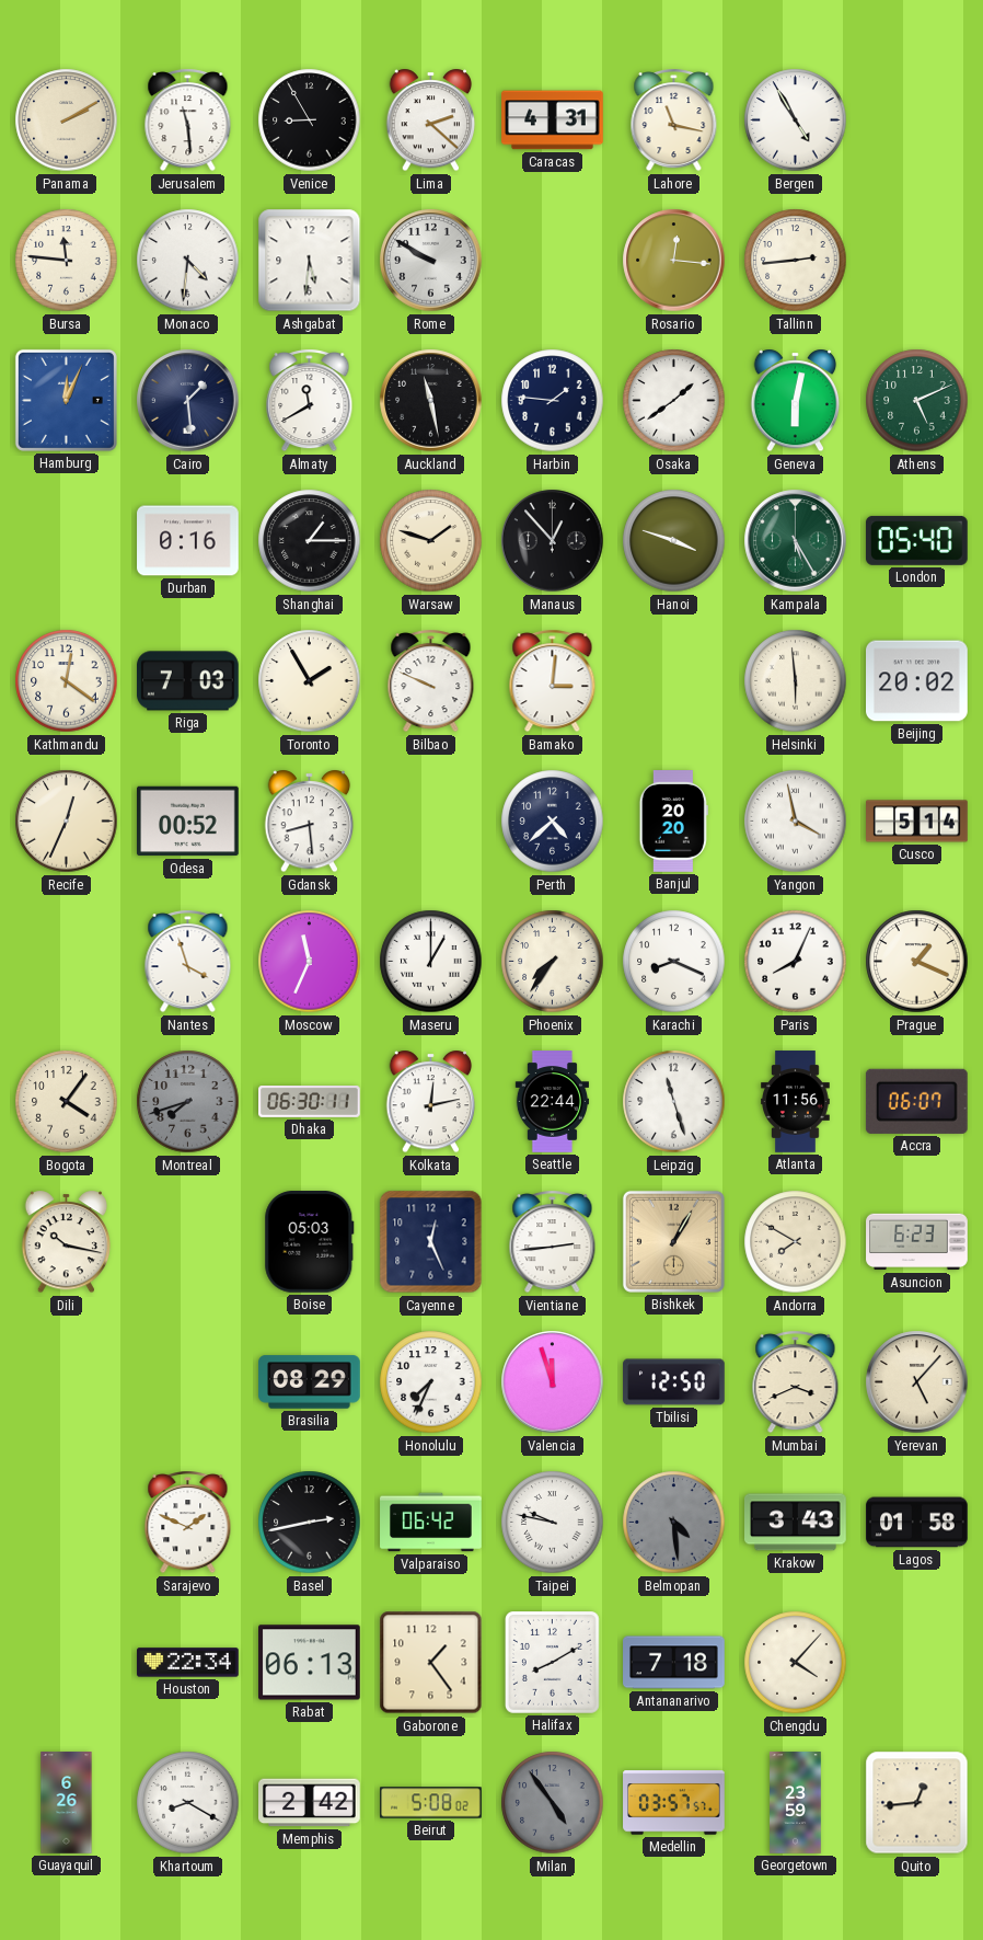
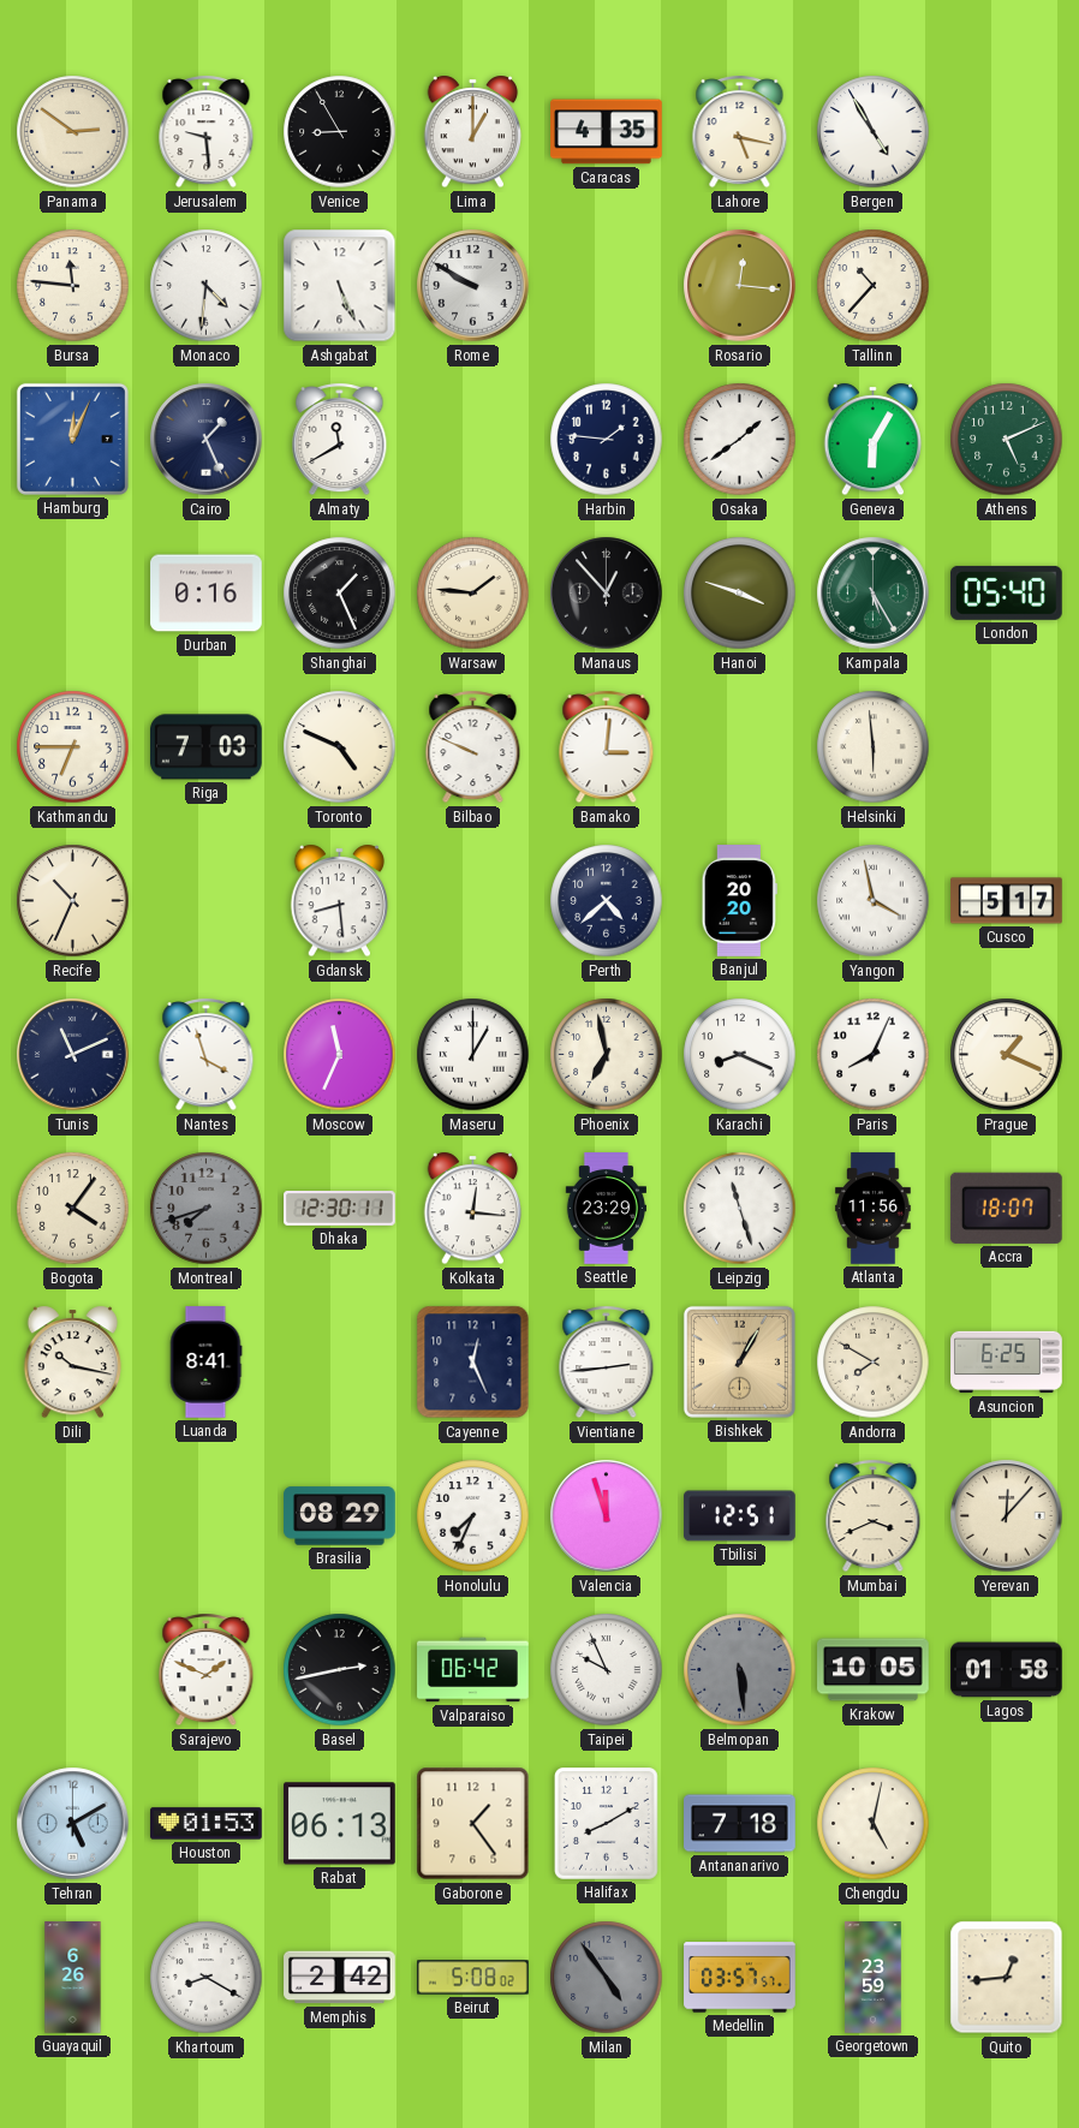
Panama: 2:10 -> 2:51
Jerusalem: 11:29 -> 9:29
Lima: 2:22 -> 1:00
Caracas: 4:31 -> 4:35
Lahore: 11:17 -> 5:17
Ashgabat: 5:31 -> 5:26
Tallinn: 2:44 -> 10:37
Cairo: 1:29 -> 1:26
Auckland: 11:28 -> none
Geneva: 6:02 -> 6:05
Shanghai: 1:15 -> 1:26
Warsaw: 1:48 -> 1:46
Kathmandu: 12:21 -> 6:45
Toronto: 1:55 -> 4:49
Beijing: 20:02 -> none
Recife: 12:34 -> 10:34
Odesa: 00:52 -> none
Cusco: 5:14 -> 5:17
Tunis: none -> 11:11
Phoenix: 7:36 -> 6:58
Dhaka: 06:30 -> 12:30
Kolkata: 12:13 -> 12:16
Seattle: 22:44 -> 23:29
Accra: 06:07 -> 18:07
Luanda: none -> 8:41
Boise: 05:03 -> none
Asuncion: 6:23 -> 6:25
Tbilisi: 12:50 -> 12:51
Yerevan: 5:07 -> 12:07
Taipei: 9:47 -> 9:56
Belmopan: 4:29 -> 5:29
Krakow: 3:43 -> 10:05
Tehran: none -> 5:10
Houston: 22:34 -> 01:53
Chengdu: 4:07 -> 5:02
